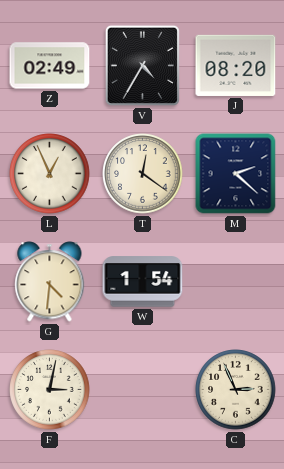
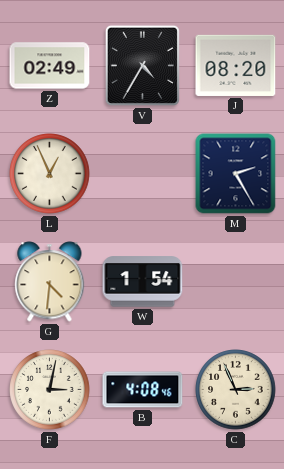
T: 12:21 -> none
M: 2:22 -> 2:25
B: none -> 4:08
